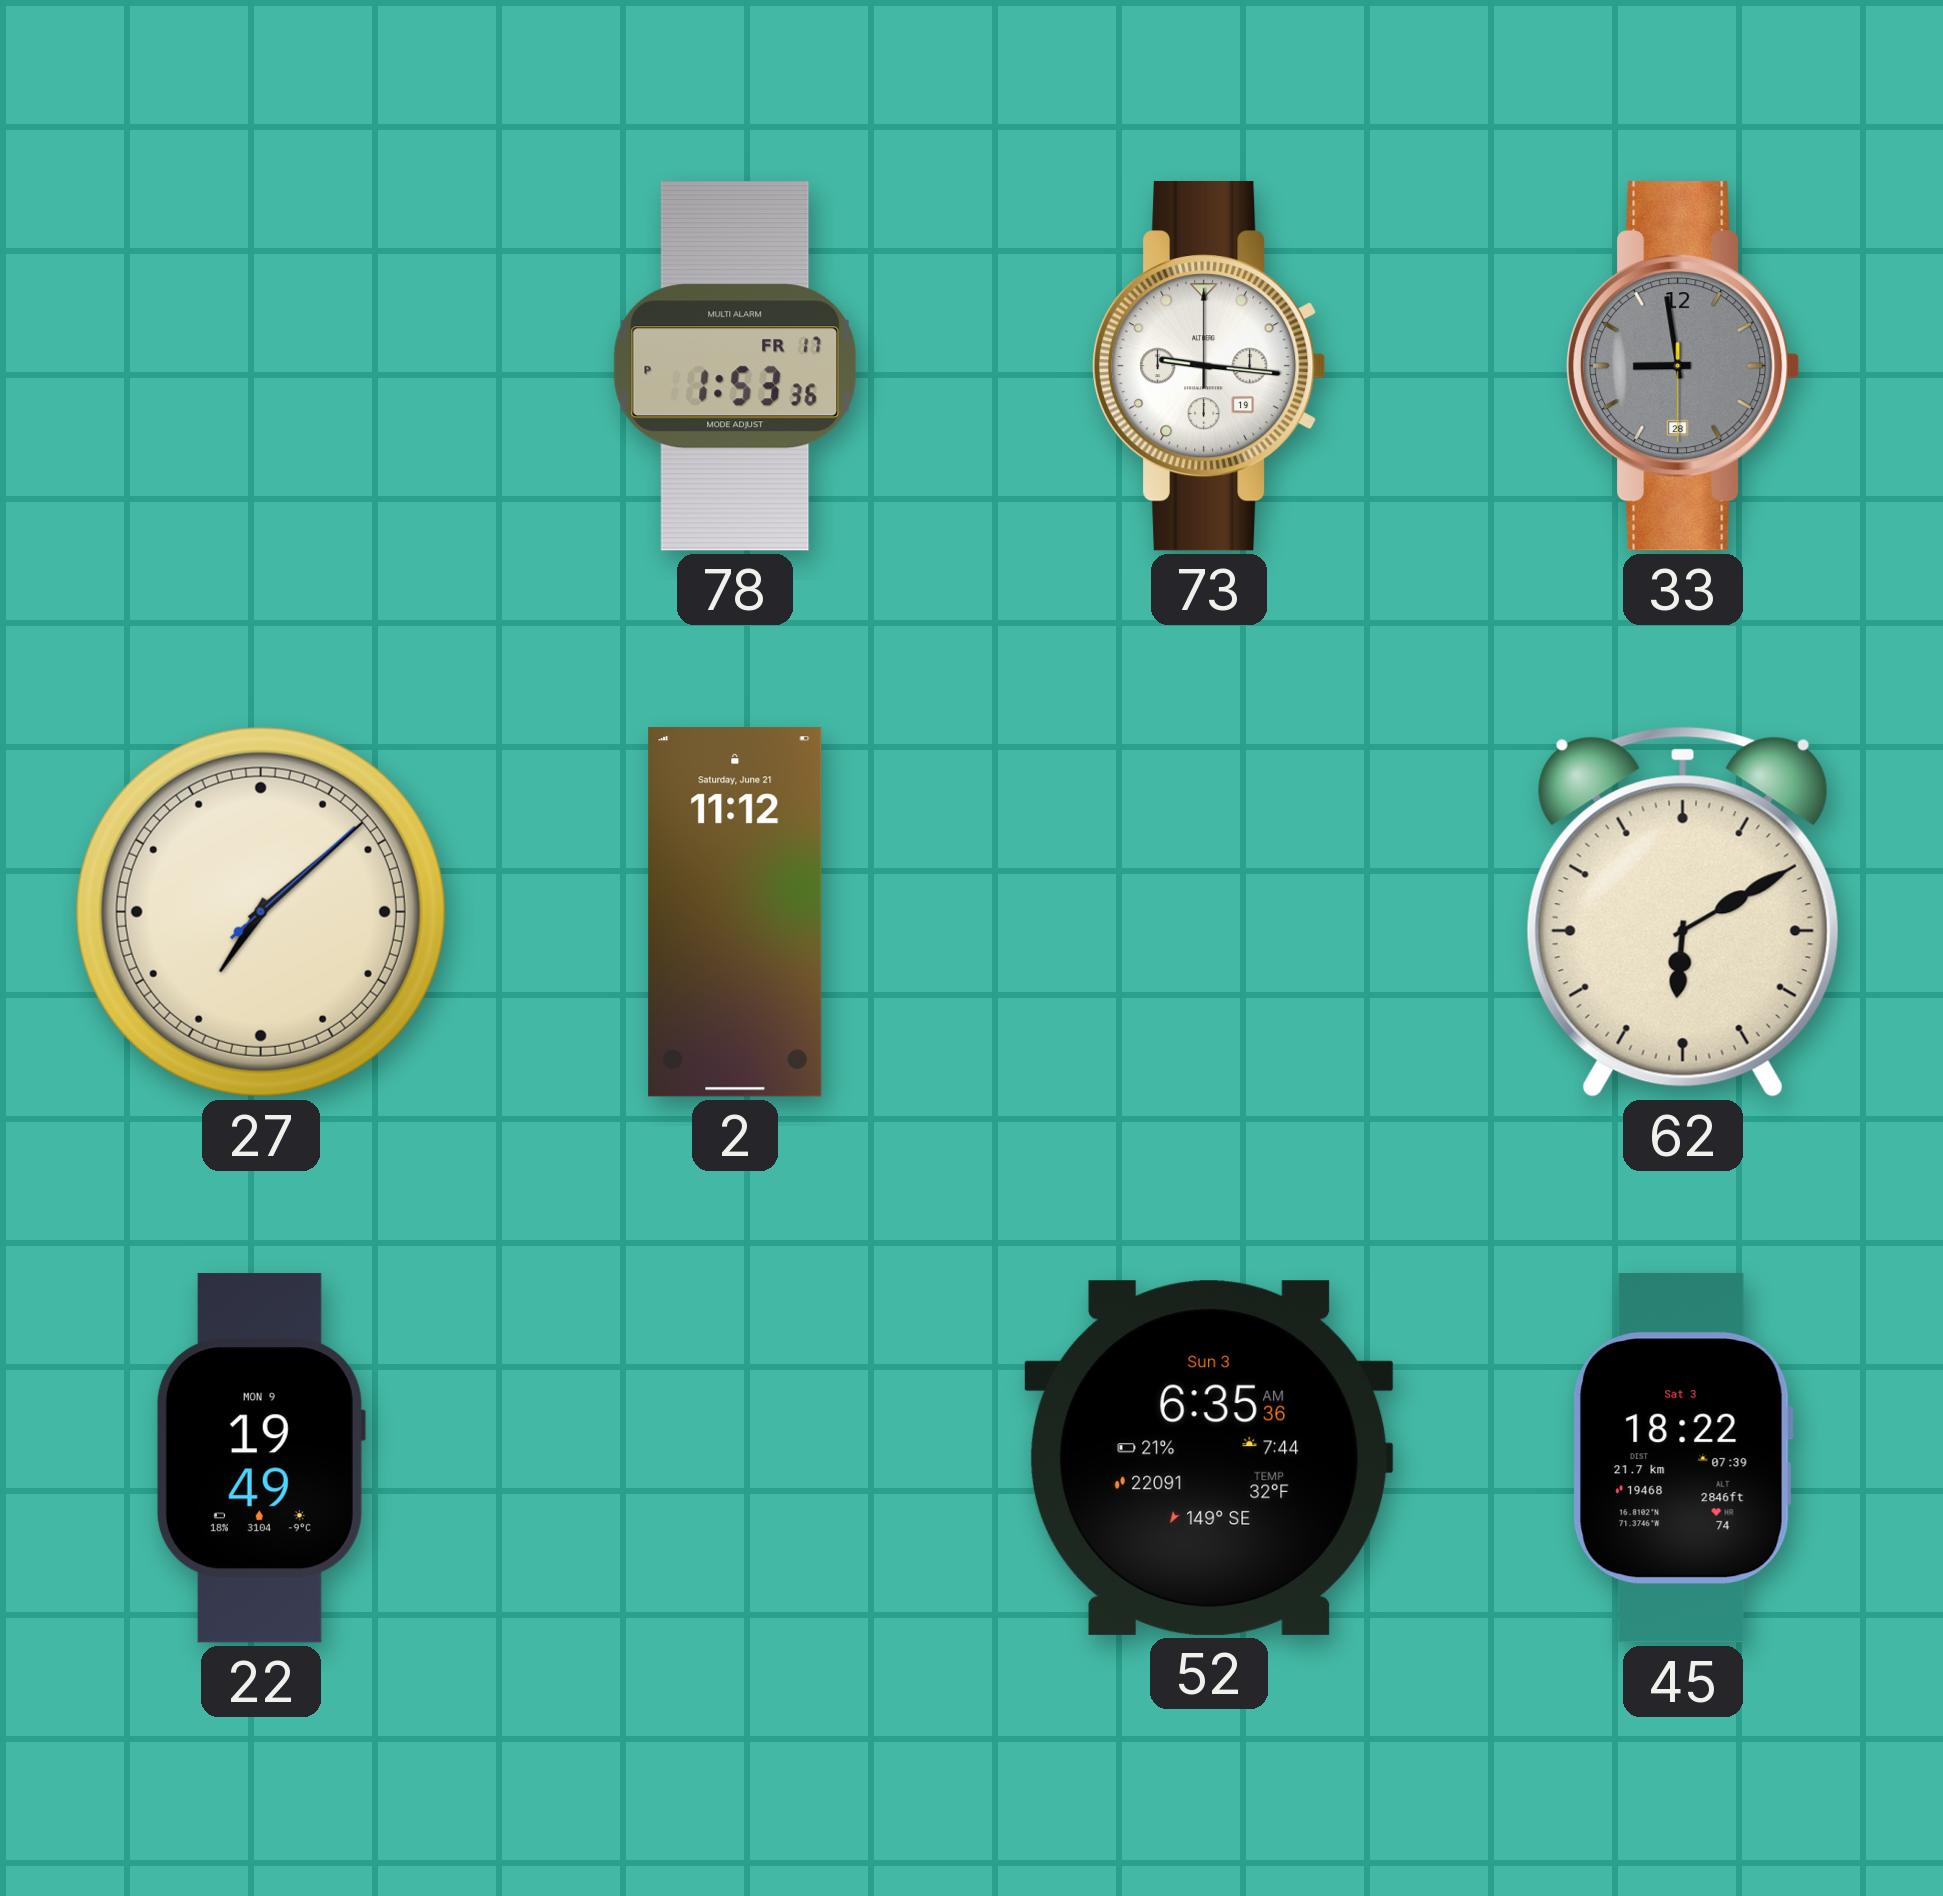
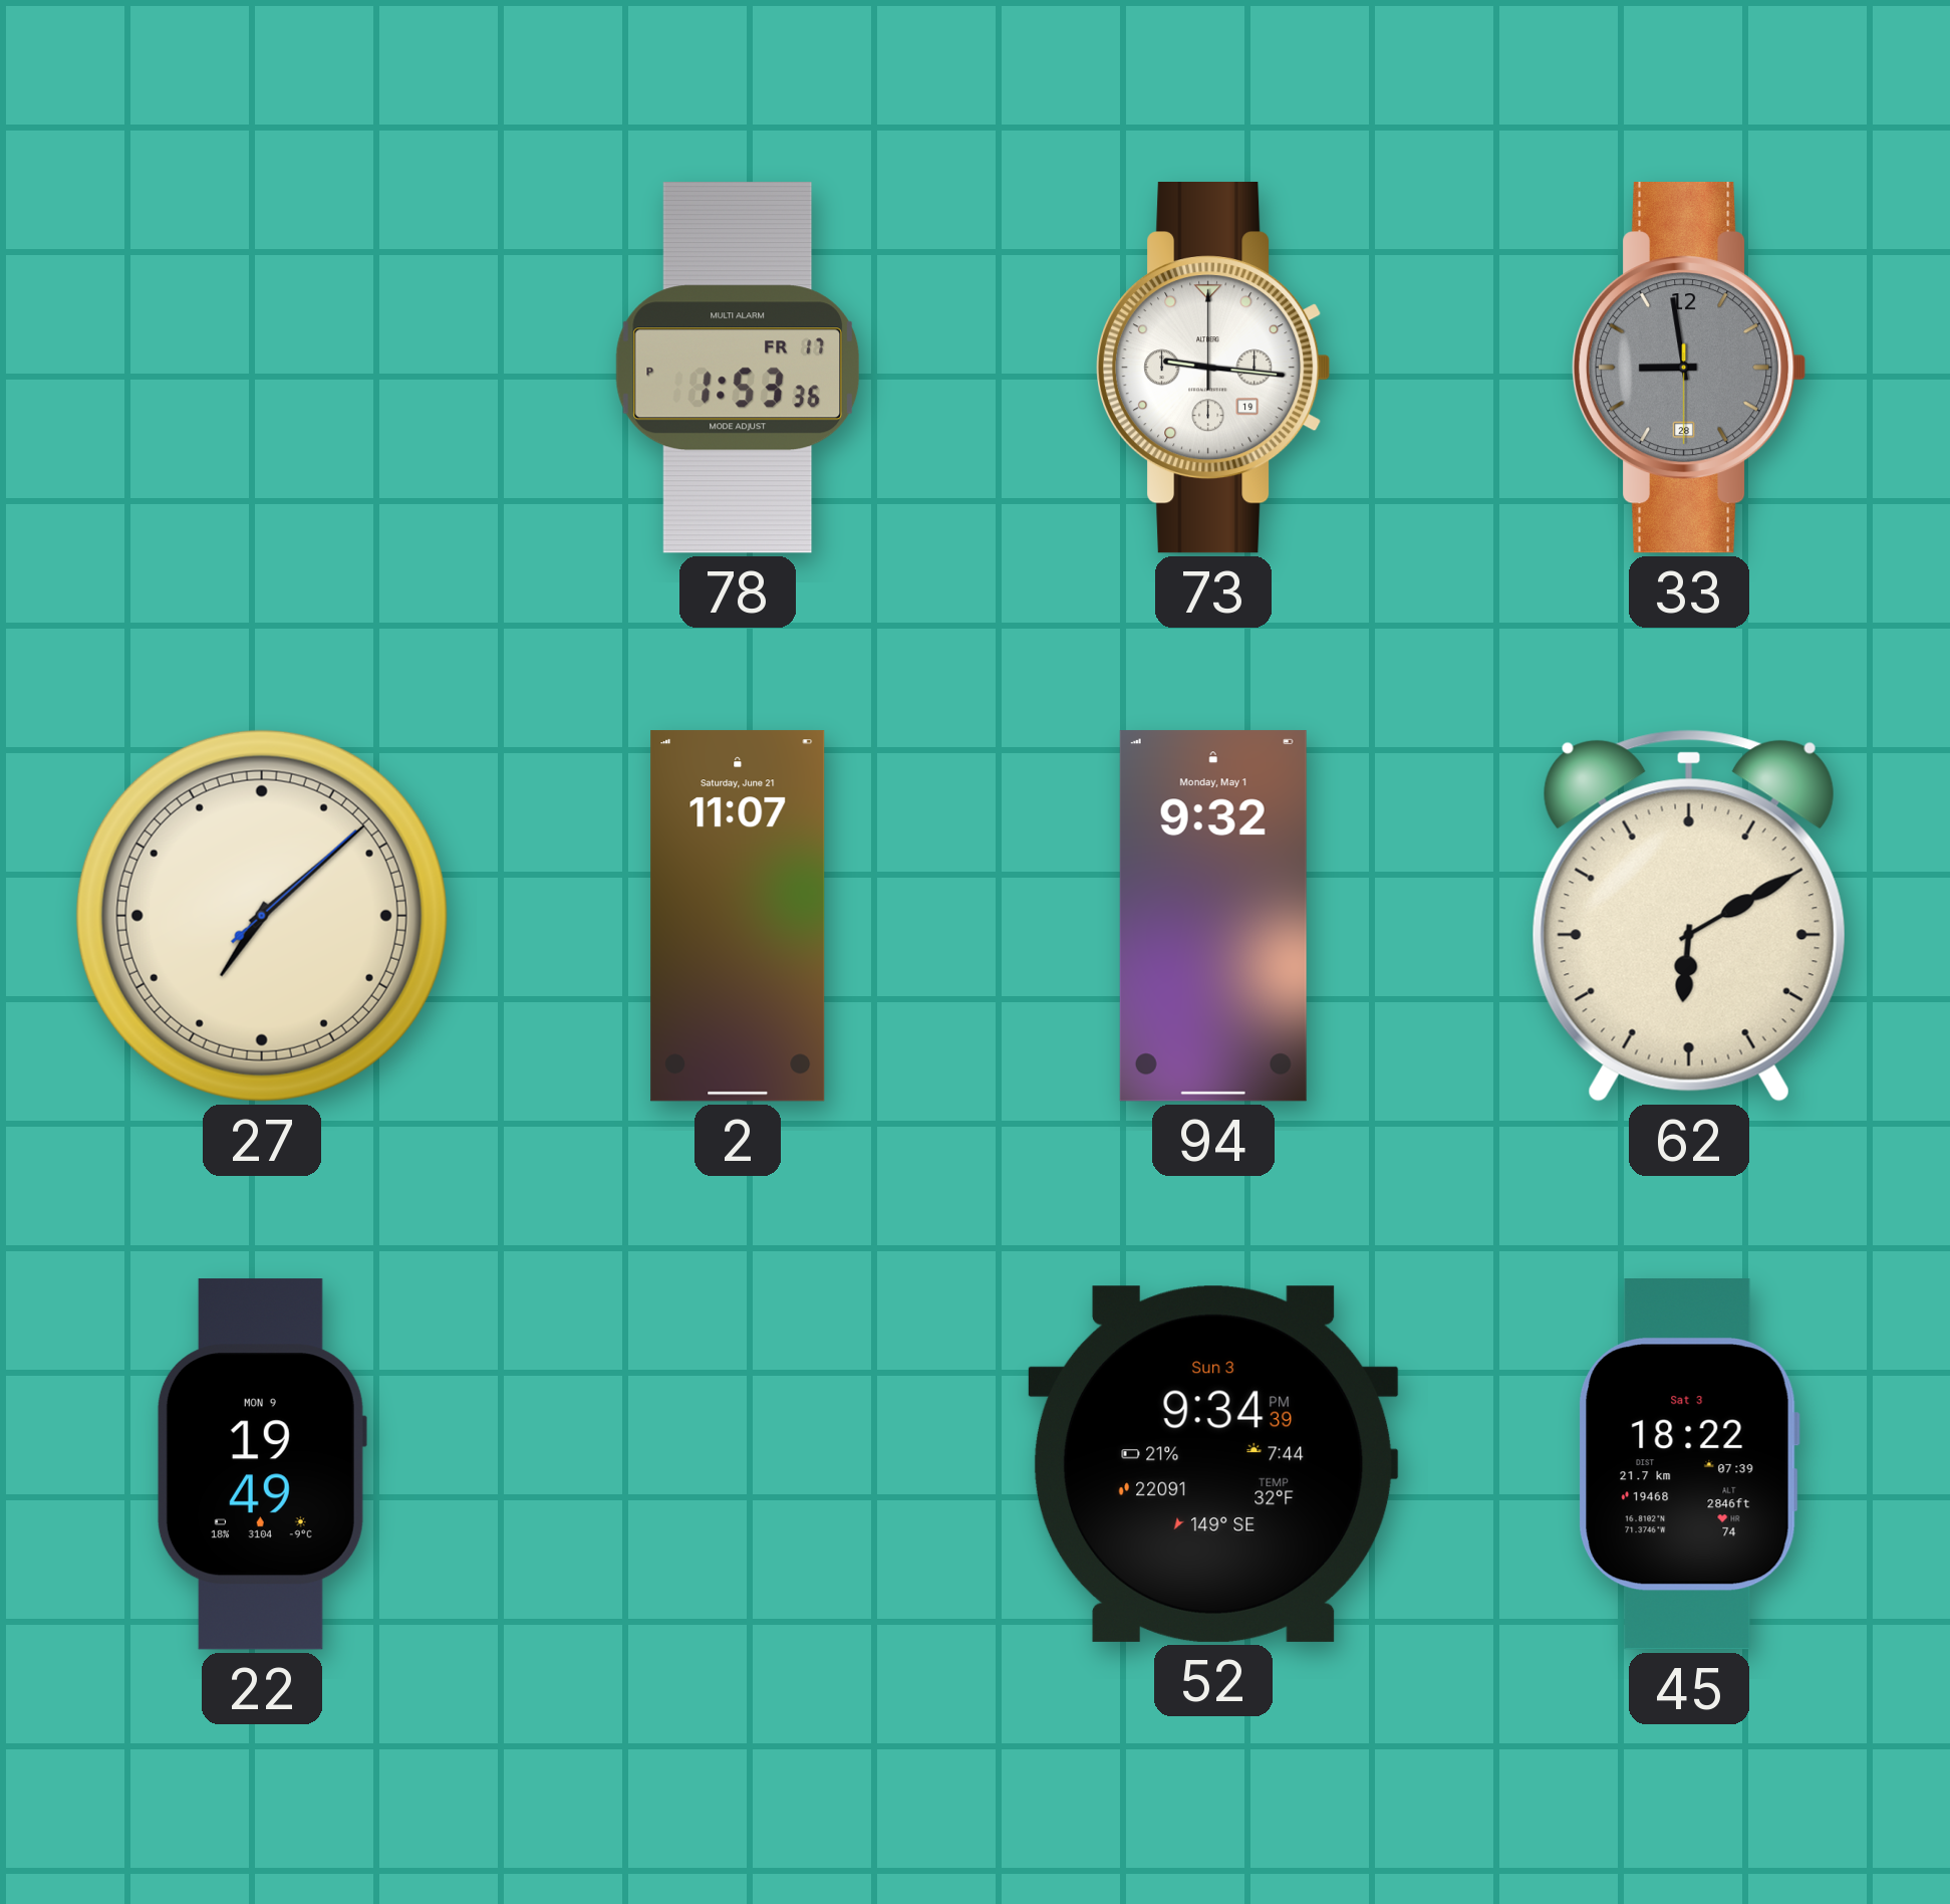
2: 11:12 -> 11:07
94: none -> 9:32
52: 6:35 -> 9:34
